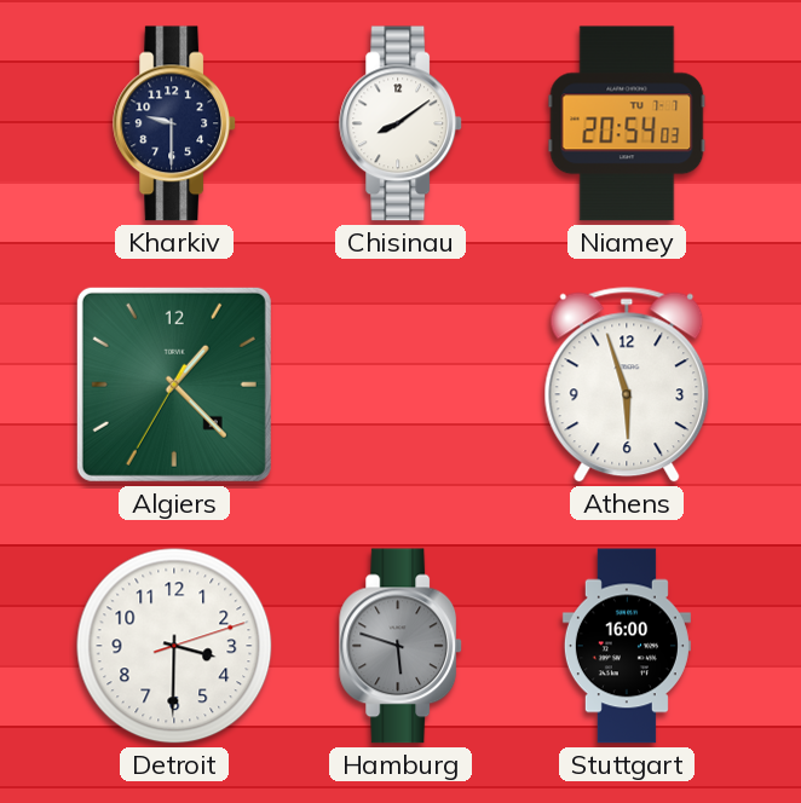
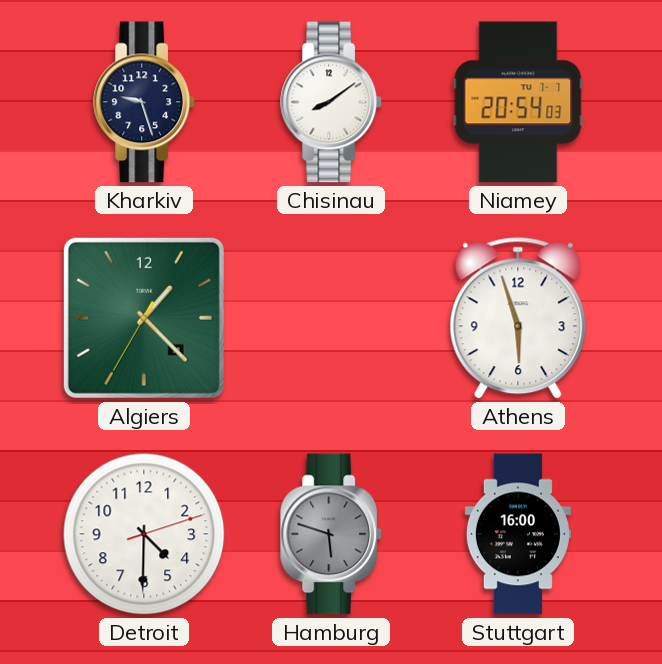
Kharkiv: 9:30 -> 9:27
Detroit: 3:30 -> 4:30
